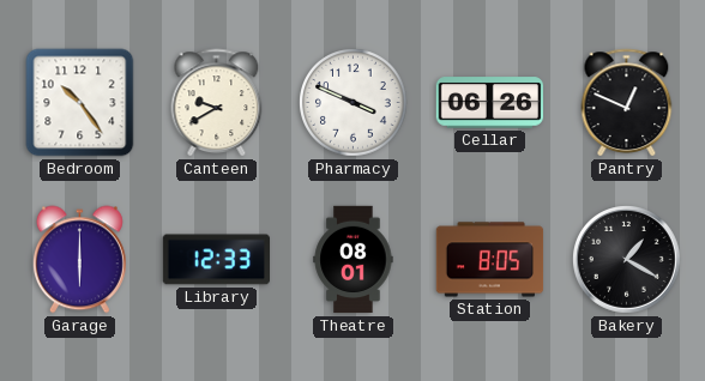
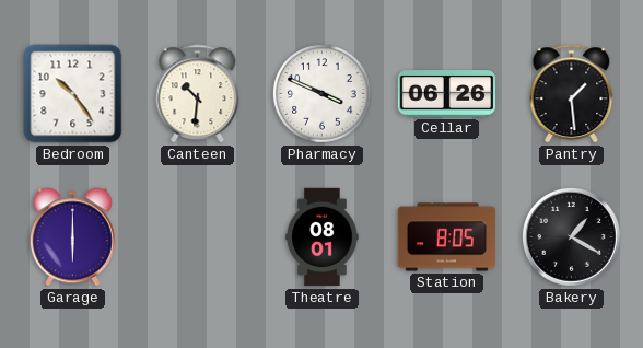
Canteen: 9:40 -> 10:31
Pantry: 12:49 -> 1:29
Library: 12:33 -> none
